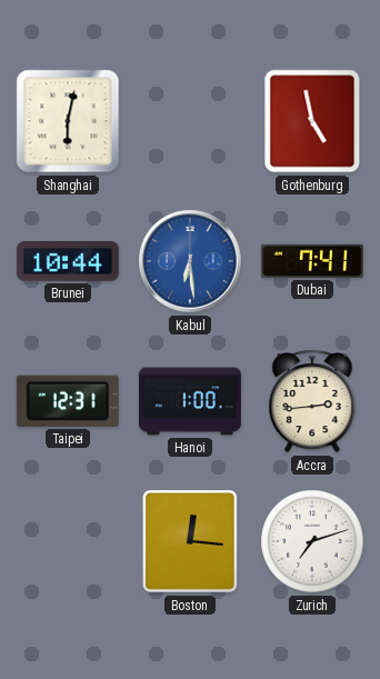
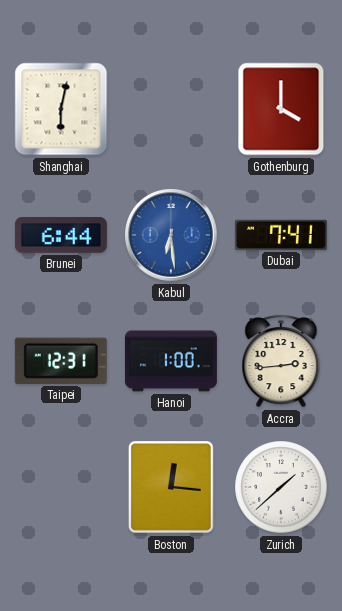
Gothenburg: 4:58 -> 4:00
Brunei: 10:44 -> 6:44
Zurich: 7:12 -> 1:38
